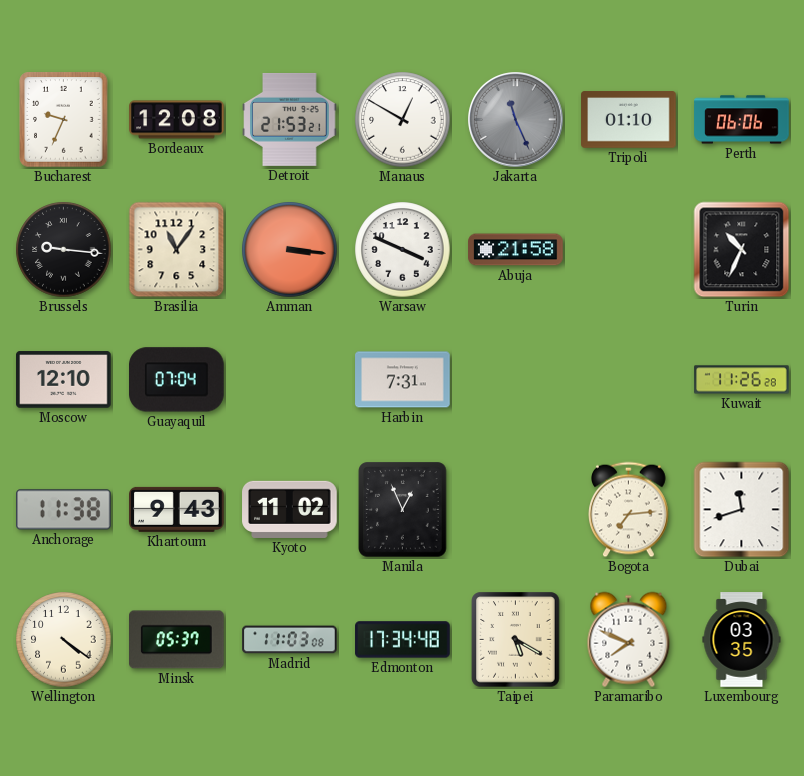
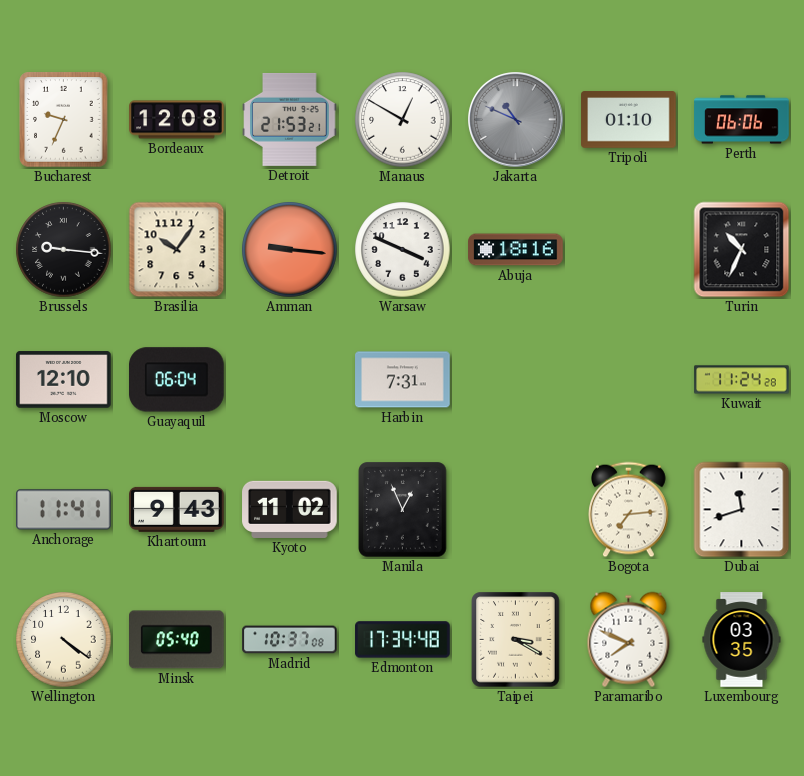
Jakarta: 11:26 -> 10:49
Brasilia: 11:06 -> 10:06
Amman: 3:16 -> 9:16
Abuja: 21:58 -> 18:16
Guayaquil: 07:04 -> 06:04
Kuwait: 11:26 -> 11:24
Anchorage: 11:38 -> 11:41
Minsk: 05:37 -> 05:40
Madrid: 11:03 -> 10:37
Taipei: 5:20 -> 3:20
